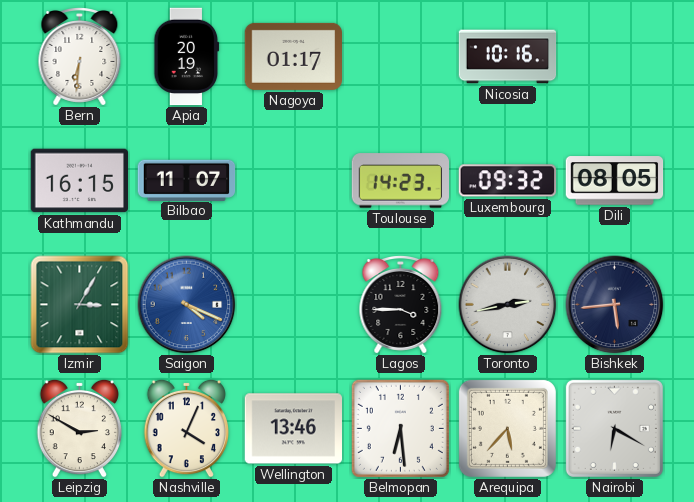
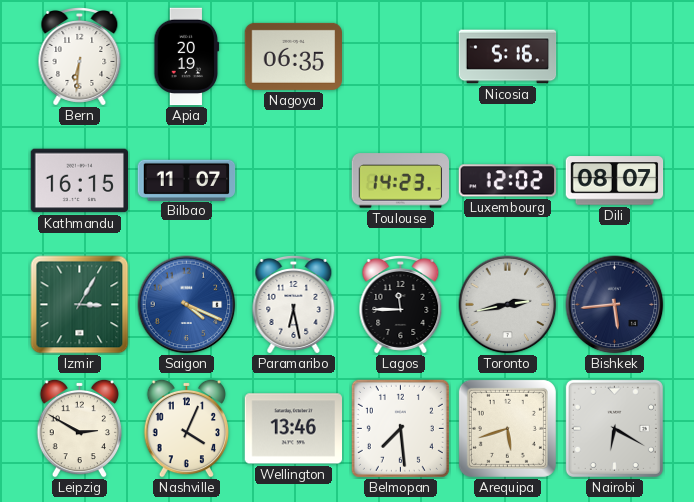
Nagoya: 01:17 -> 06:35
Nicosia: 10:16 -> 5:16
Luxembourg: 09:32 -> 12:02
Dili: 08:05 -> 08:07
Paramaribo: none -> 6:28
Lagos: 3:45 -> 11:45
Belmopan: 6:29 -> 7:29
Arequipa: 5:37 -> 5:42
